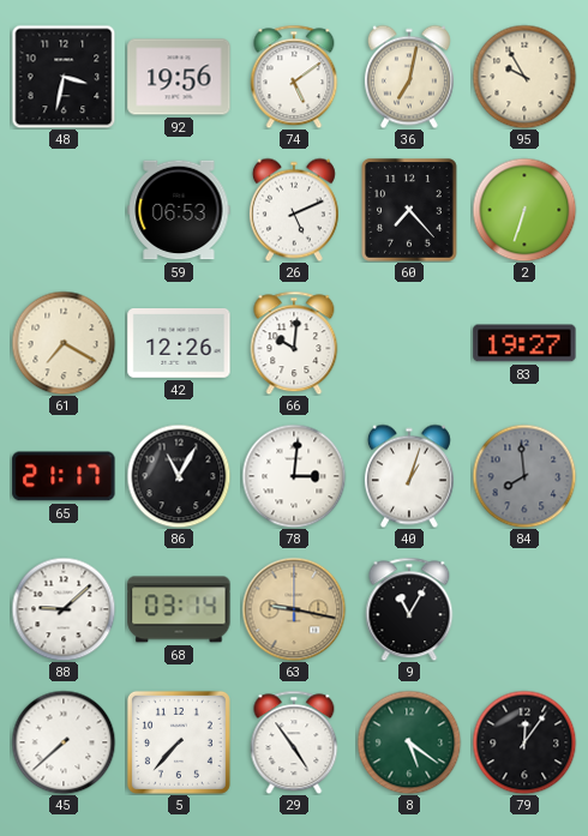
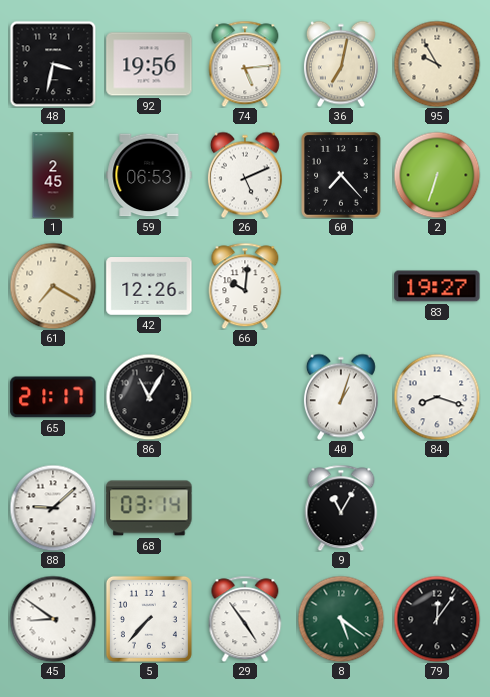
74: 5:09 -> 5:14
1: none -> 2:45
78: 3:01 -> none
84: 7:59 -> 8:18
84 dial: grey -> white
63: 9:17 -> none
45: 7:38 -> 8:51
